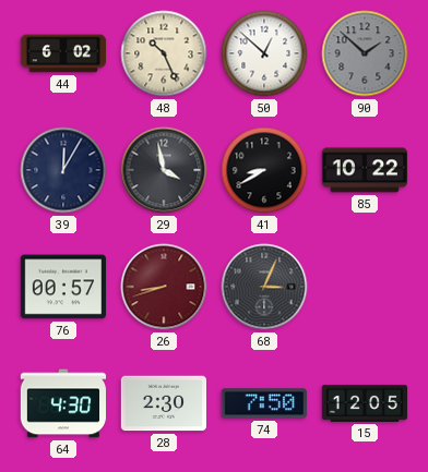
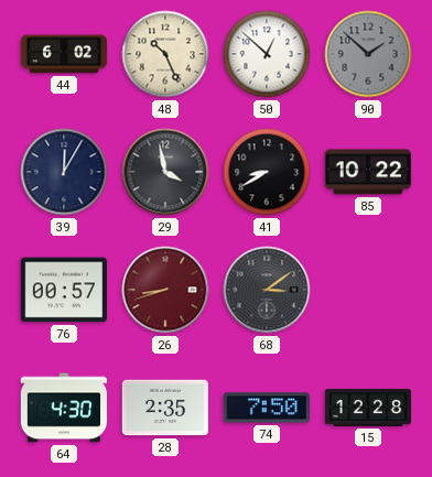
68: 3:04 -> 3:09
28: 2:30 -> 2:35
15: 12:05 -> 12:28
